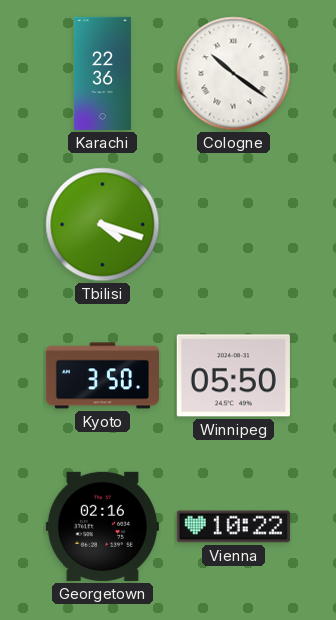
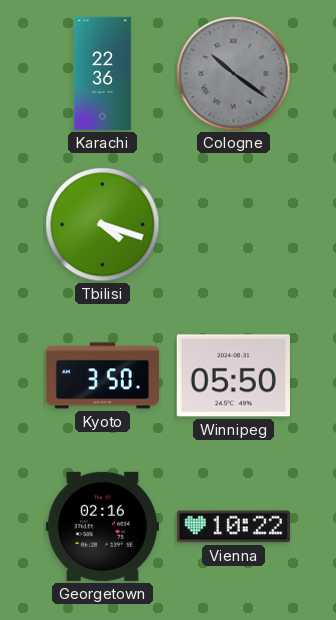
Cologne dial: white -> grey
